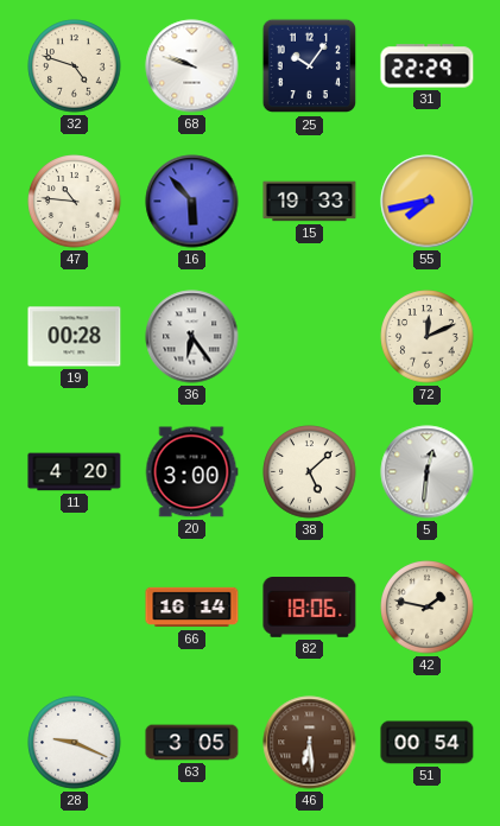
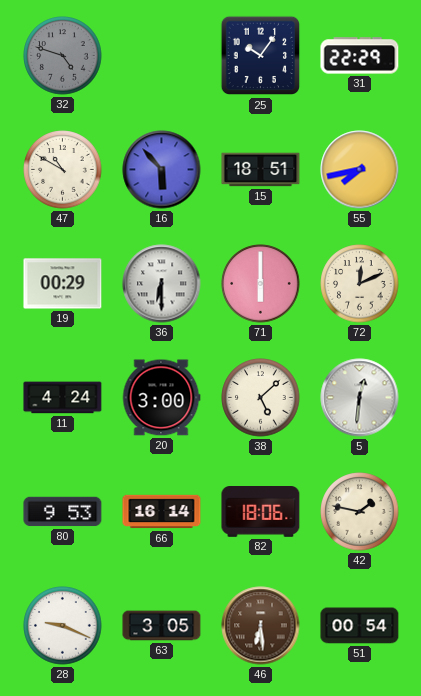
32 dial: cream -> grey
68: 9:48 -> none
47: 10:46 -> 10:50
15: 19:33 -> 18:51
19: 00:28 -> 00:29
36: 6:24 -> 6:30
71: none -> 6:00
11: 4:20 -> 4:24
80: none -> 9:53
